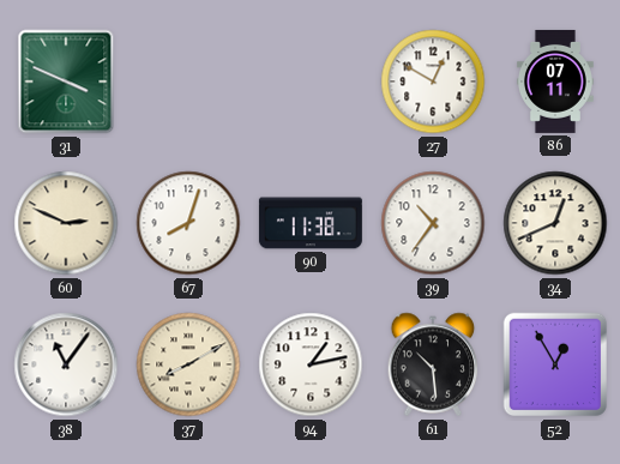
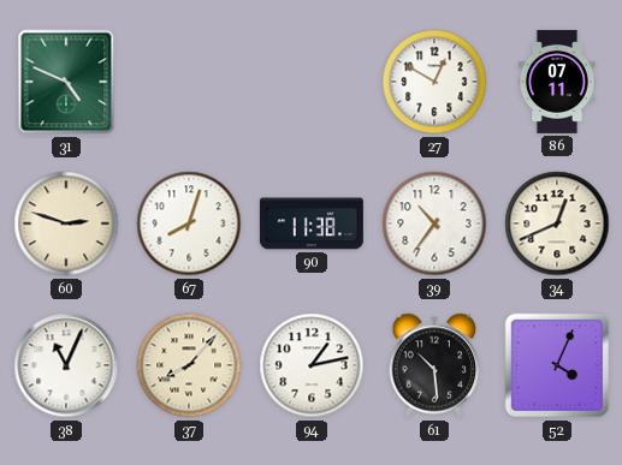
31: 3:49 -> 4:49
60: 2:49 -> 2:48
38: 11:06 -> 11:04
37: 8:10 -> 8:07
52: 12:55 -> 4:04
